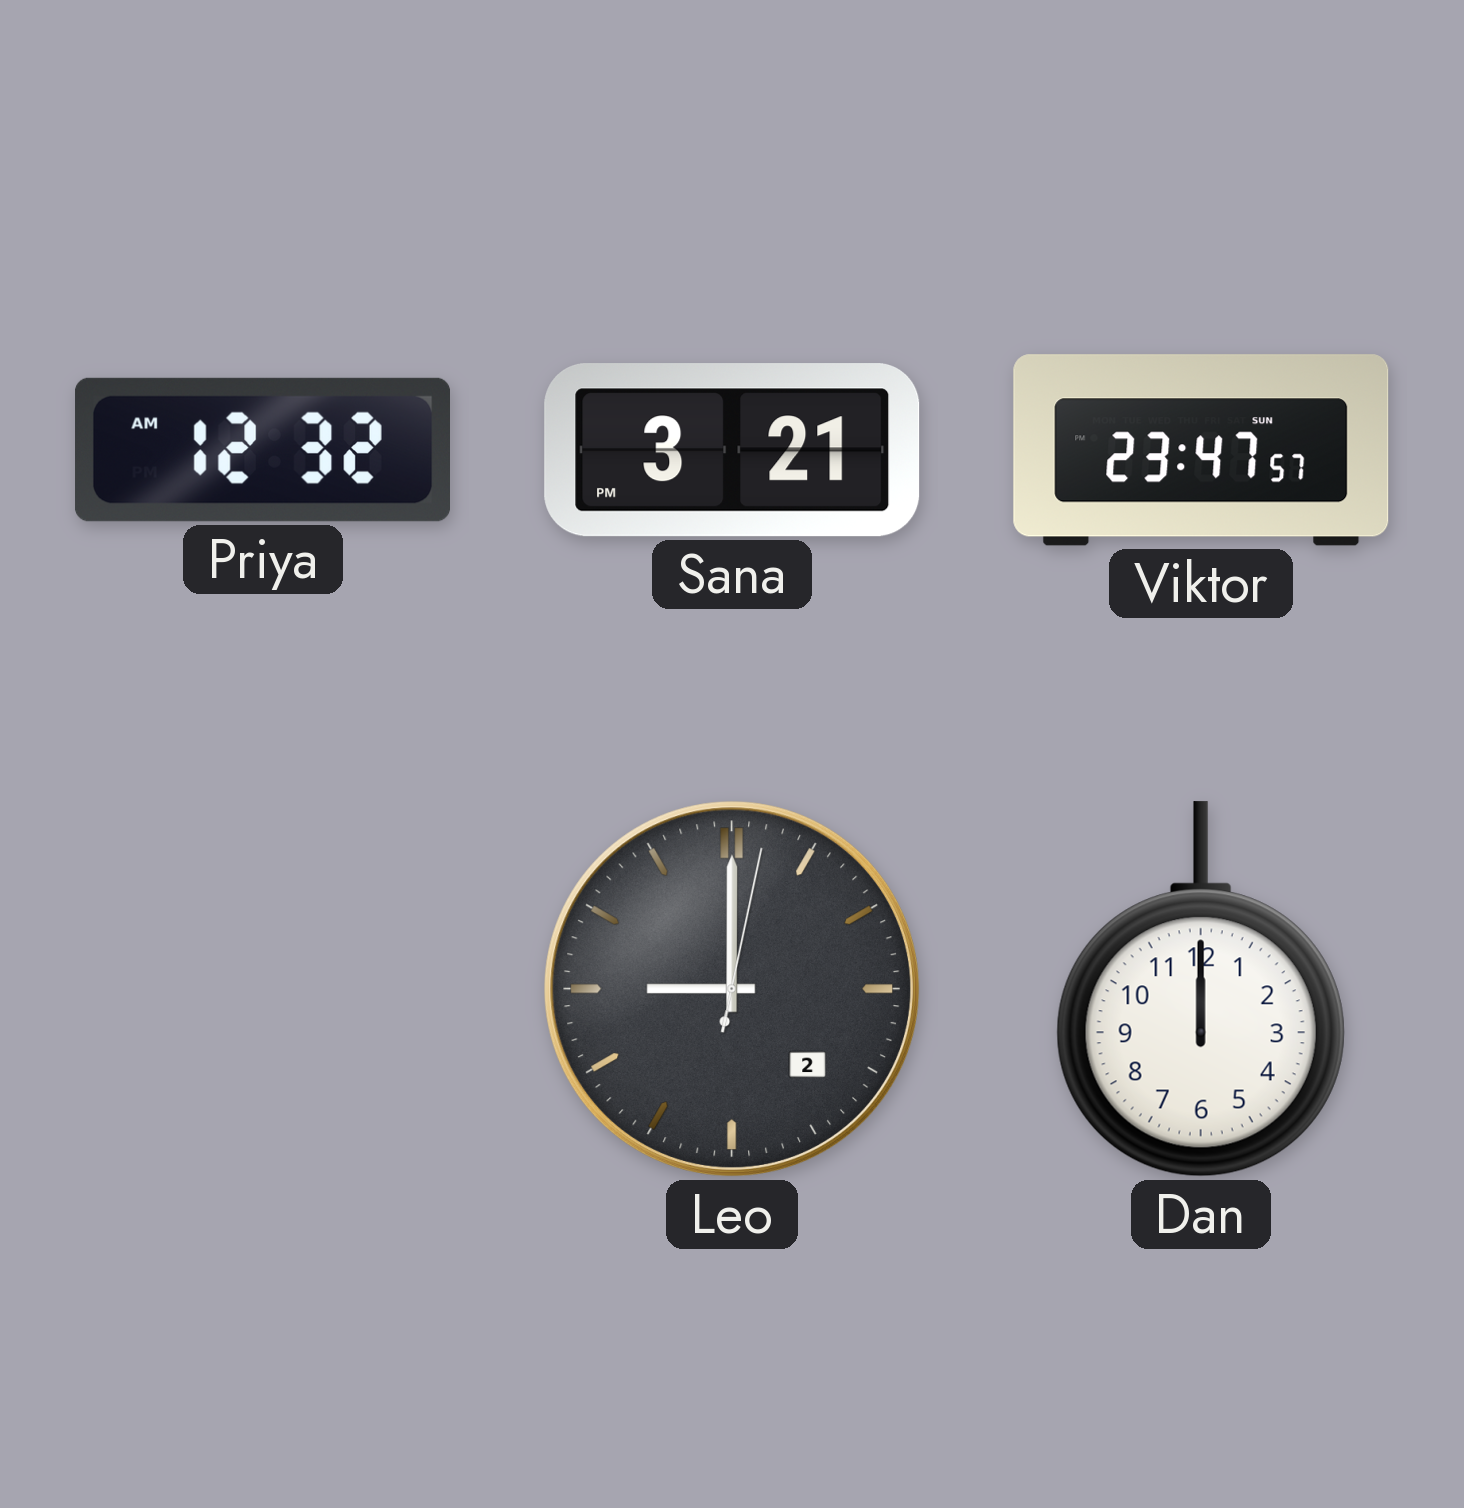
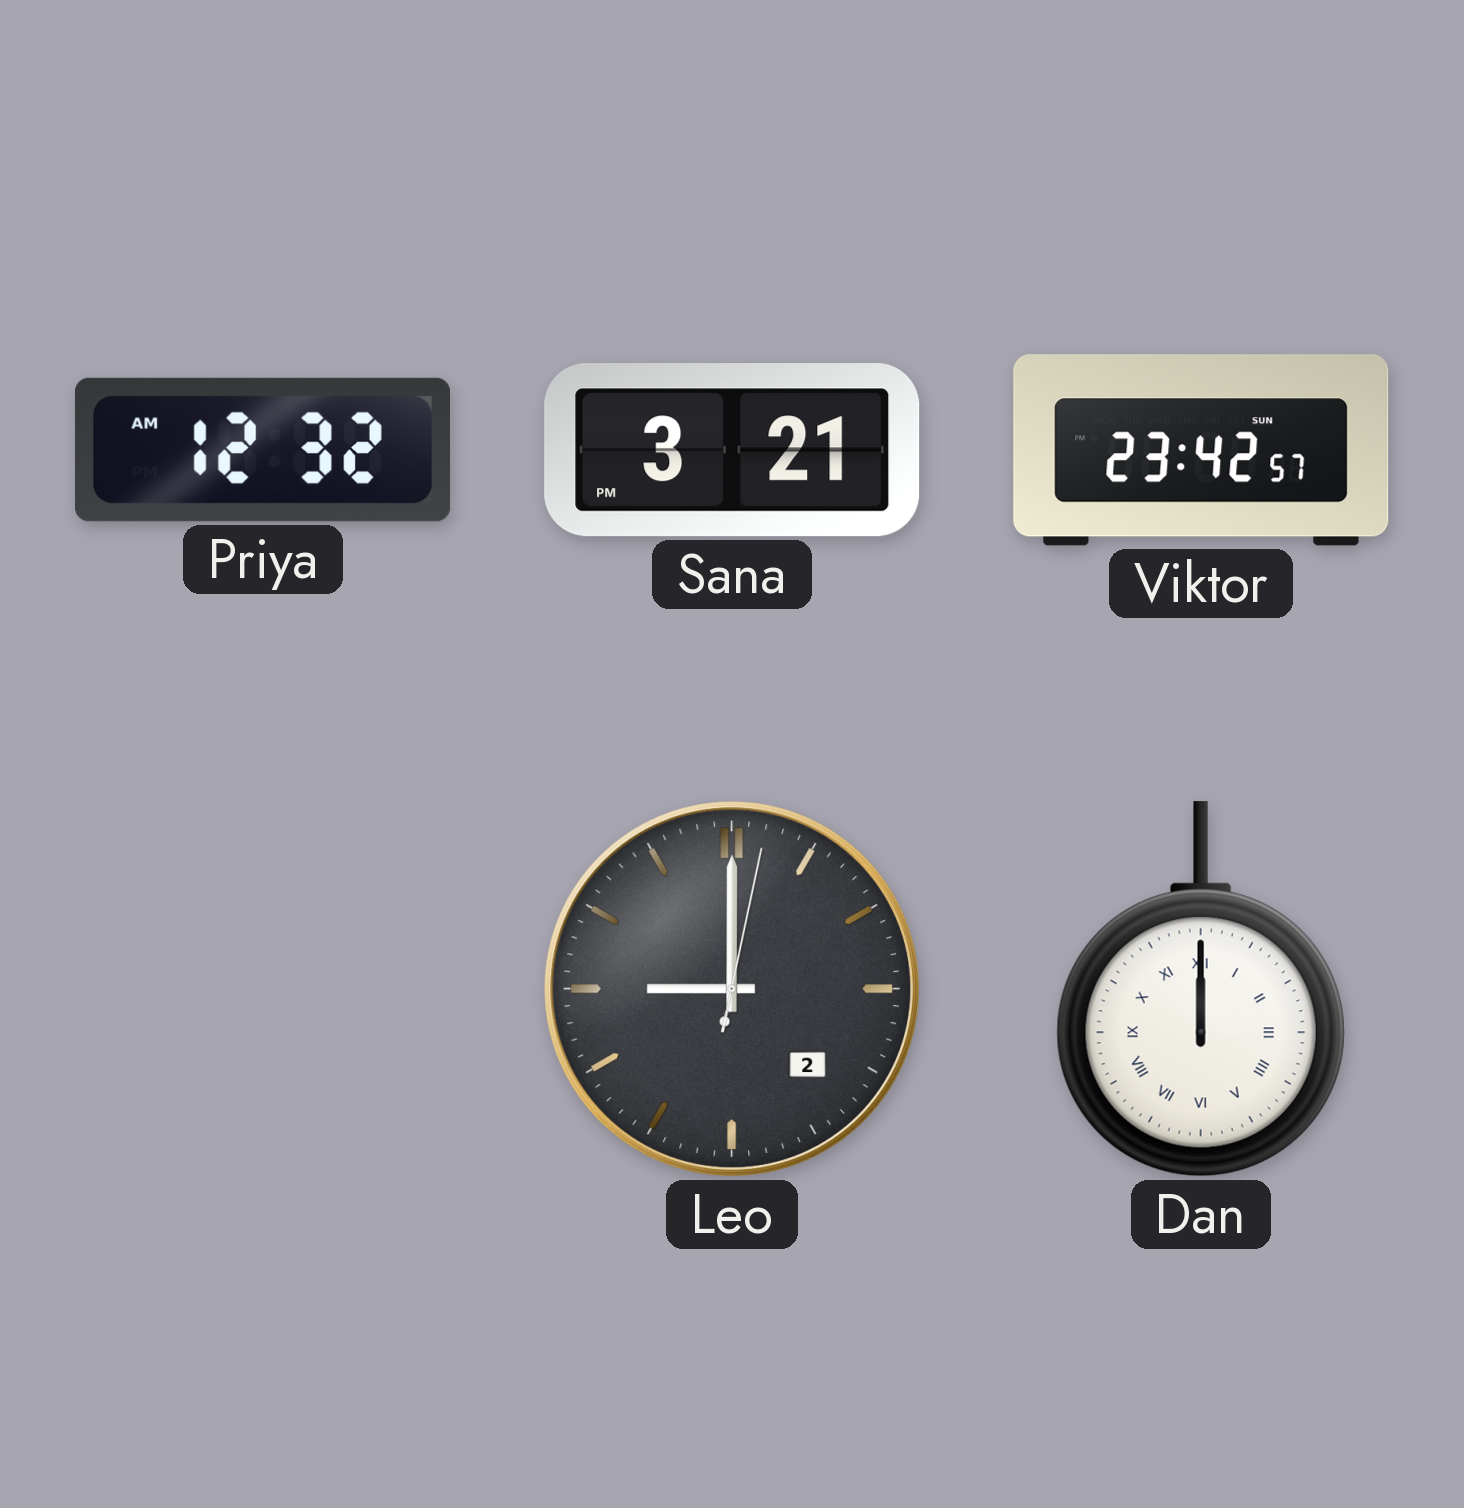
Viktor: 23:47 -> 23:42
Dan numerals: Arabic -> Roman
